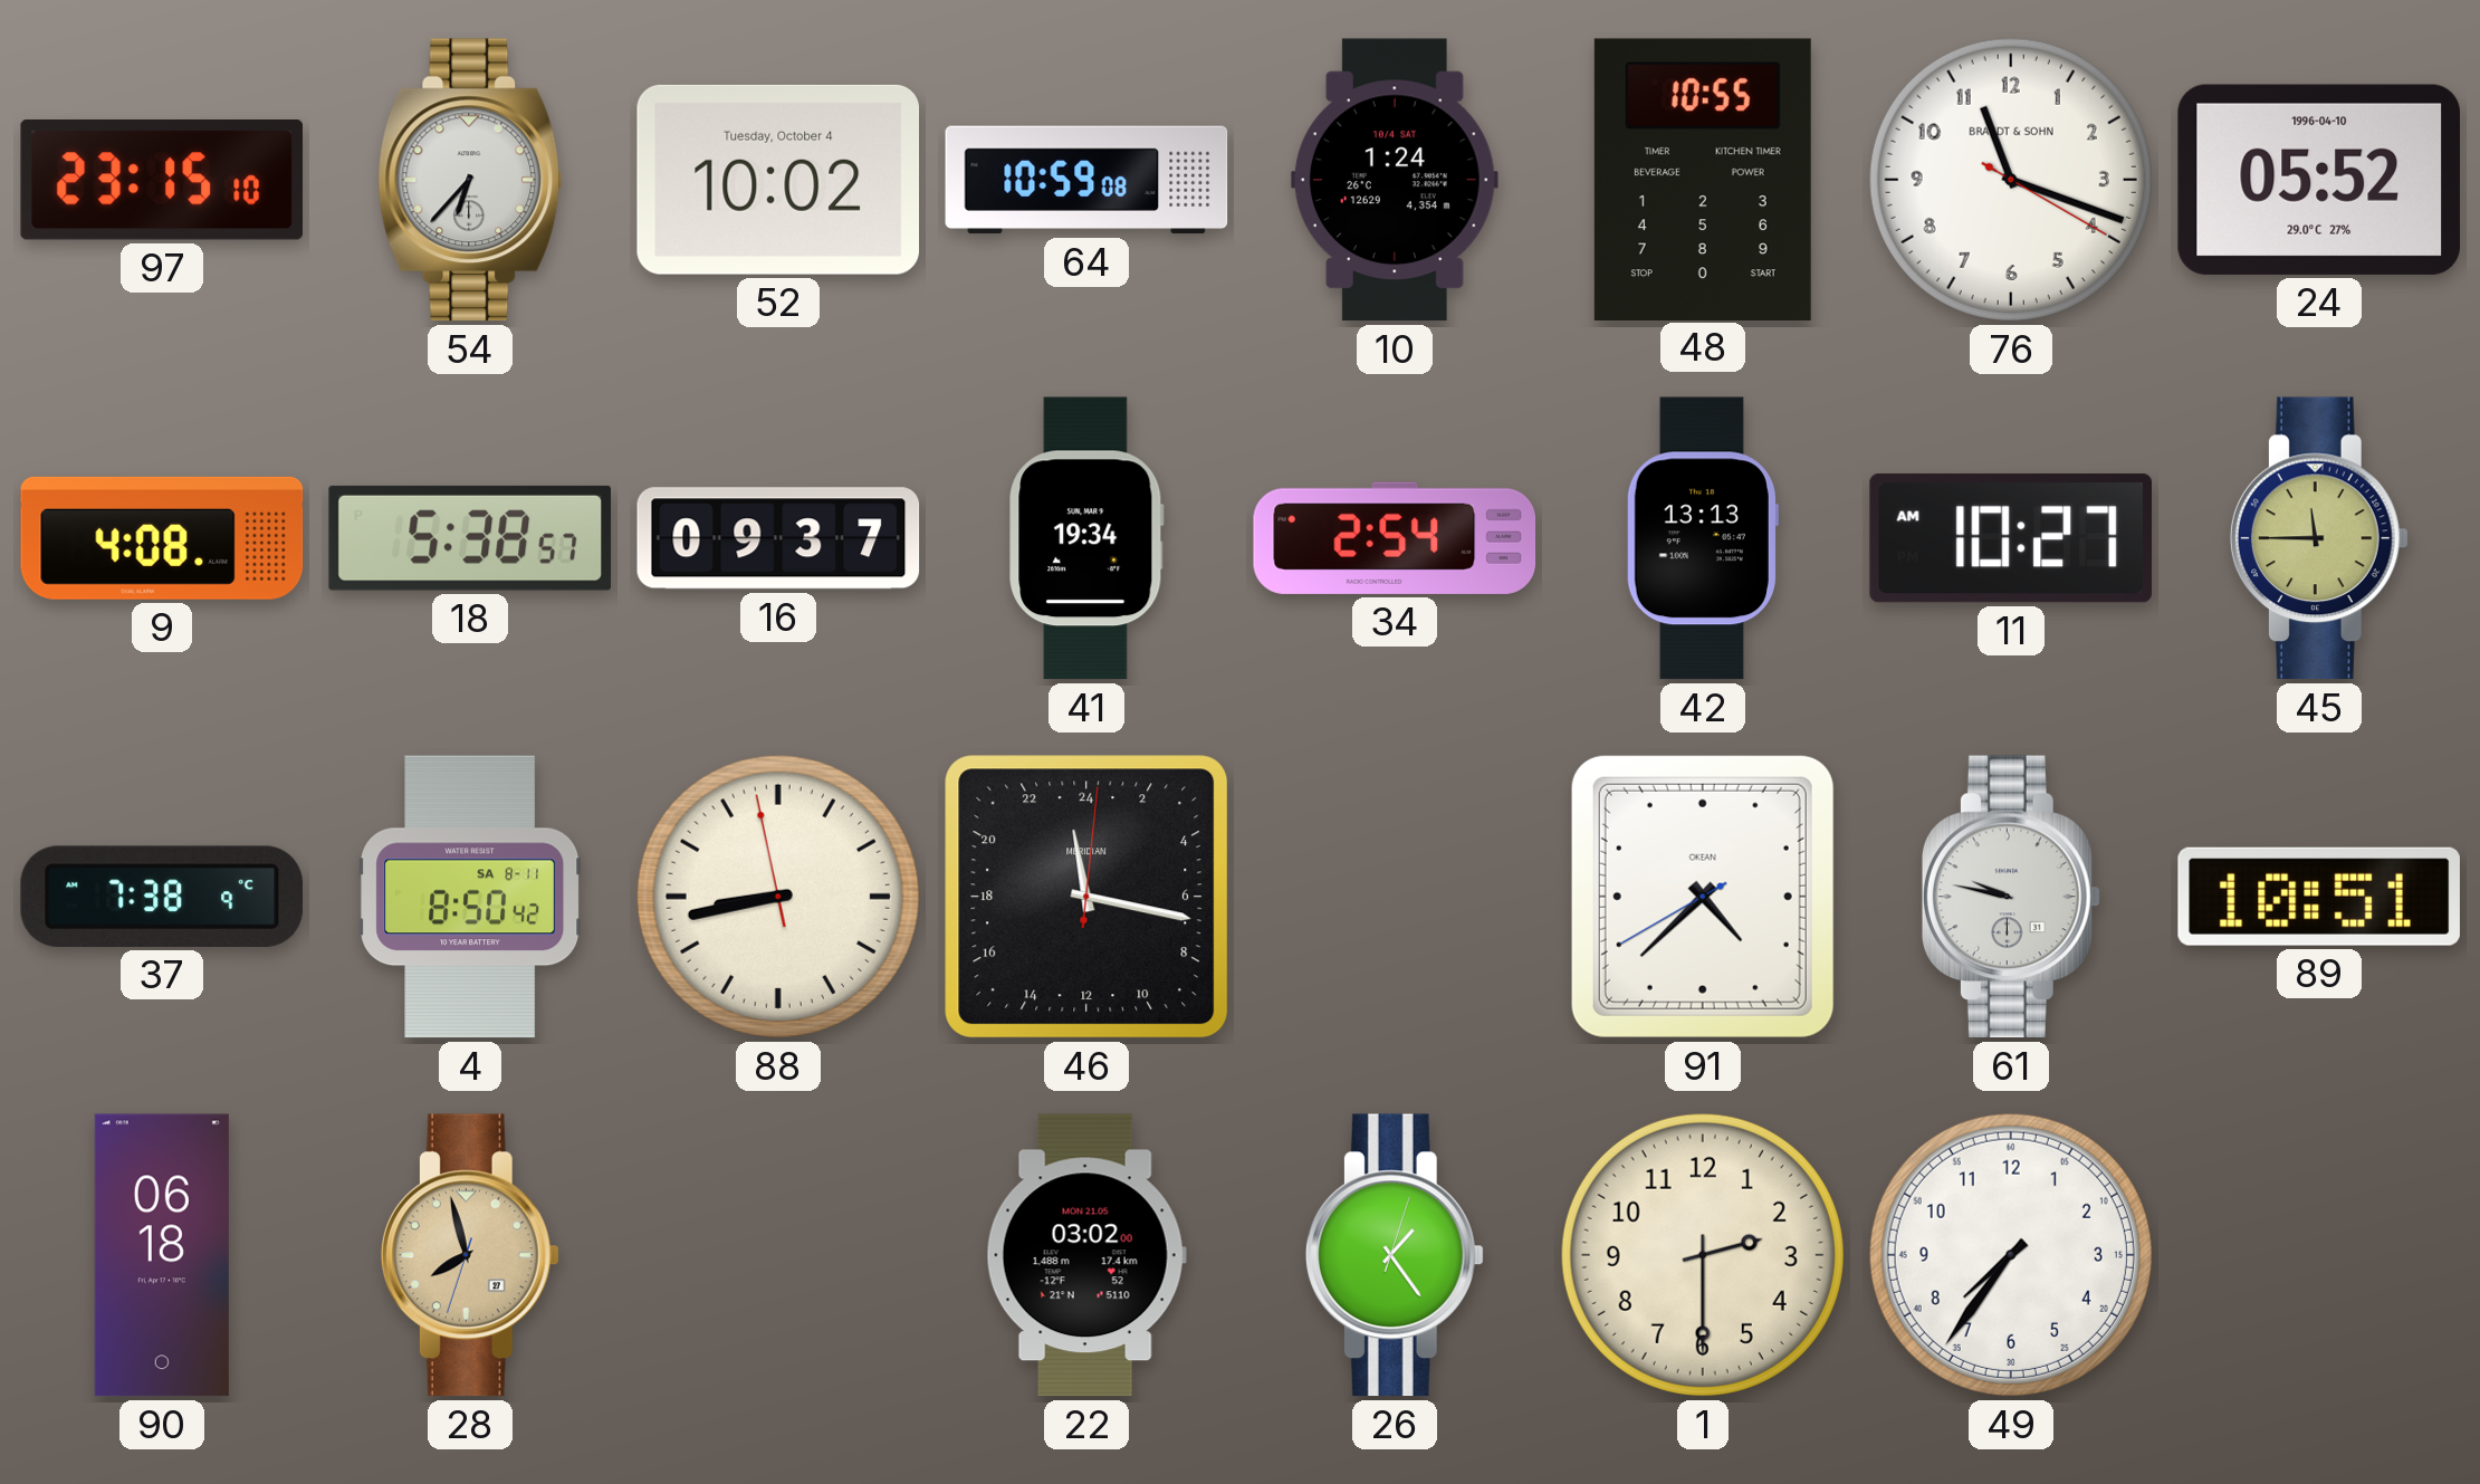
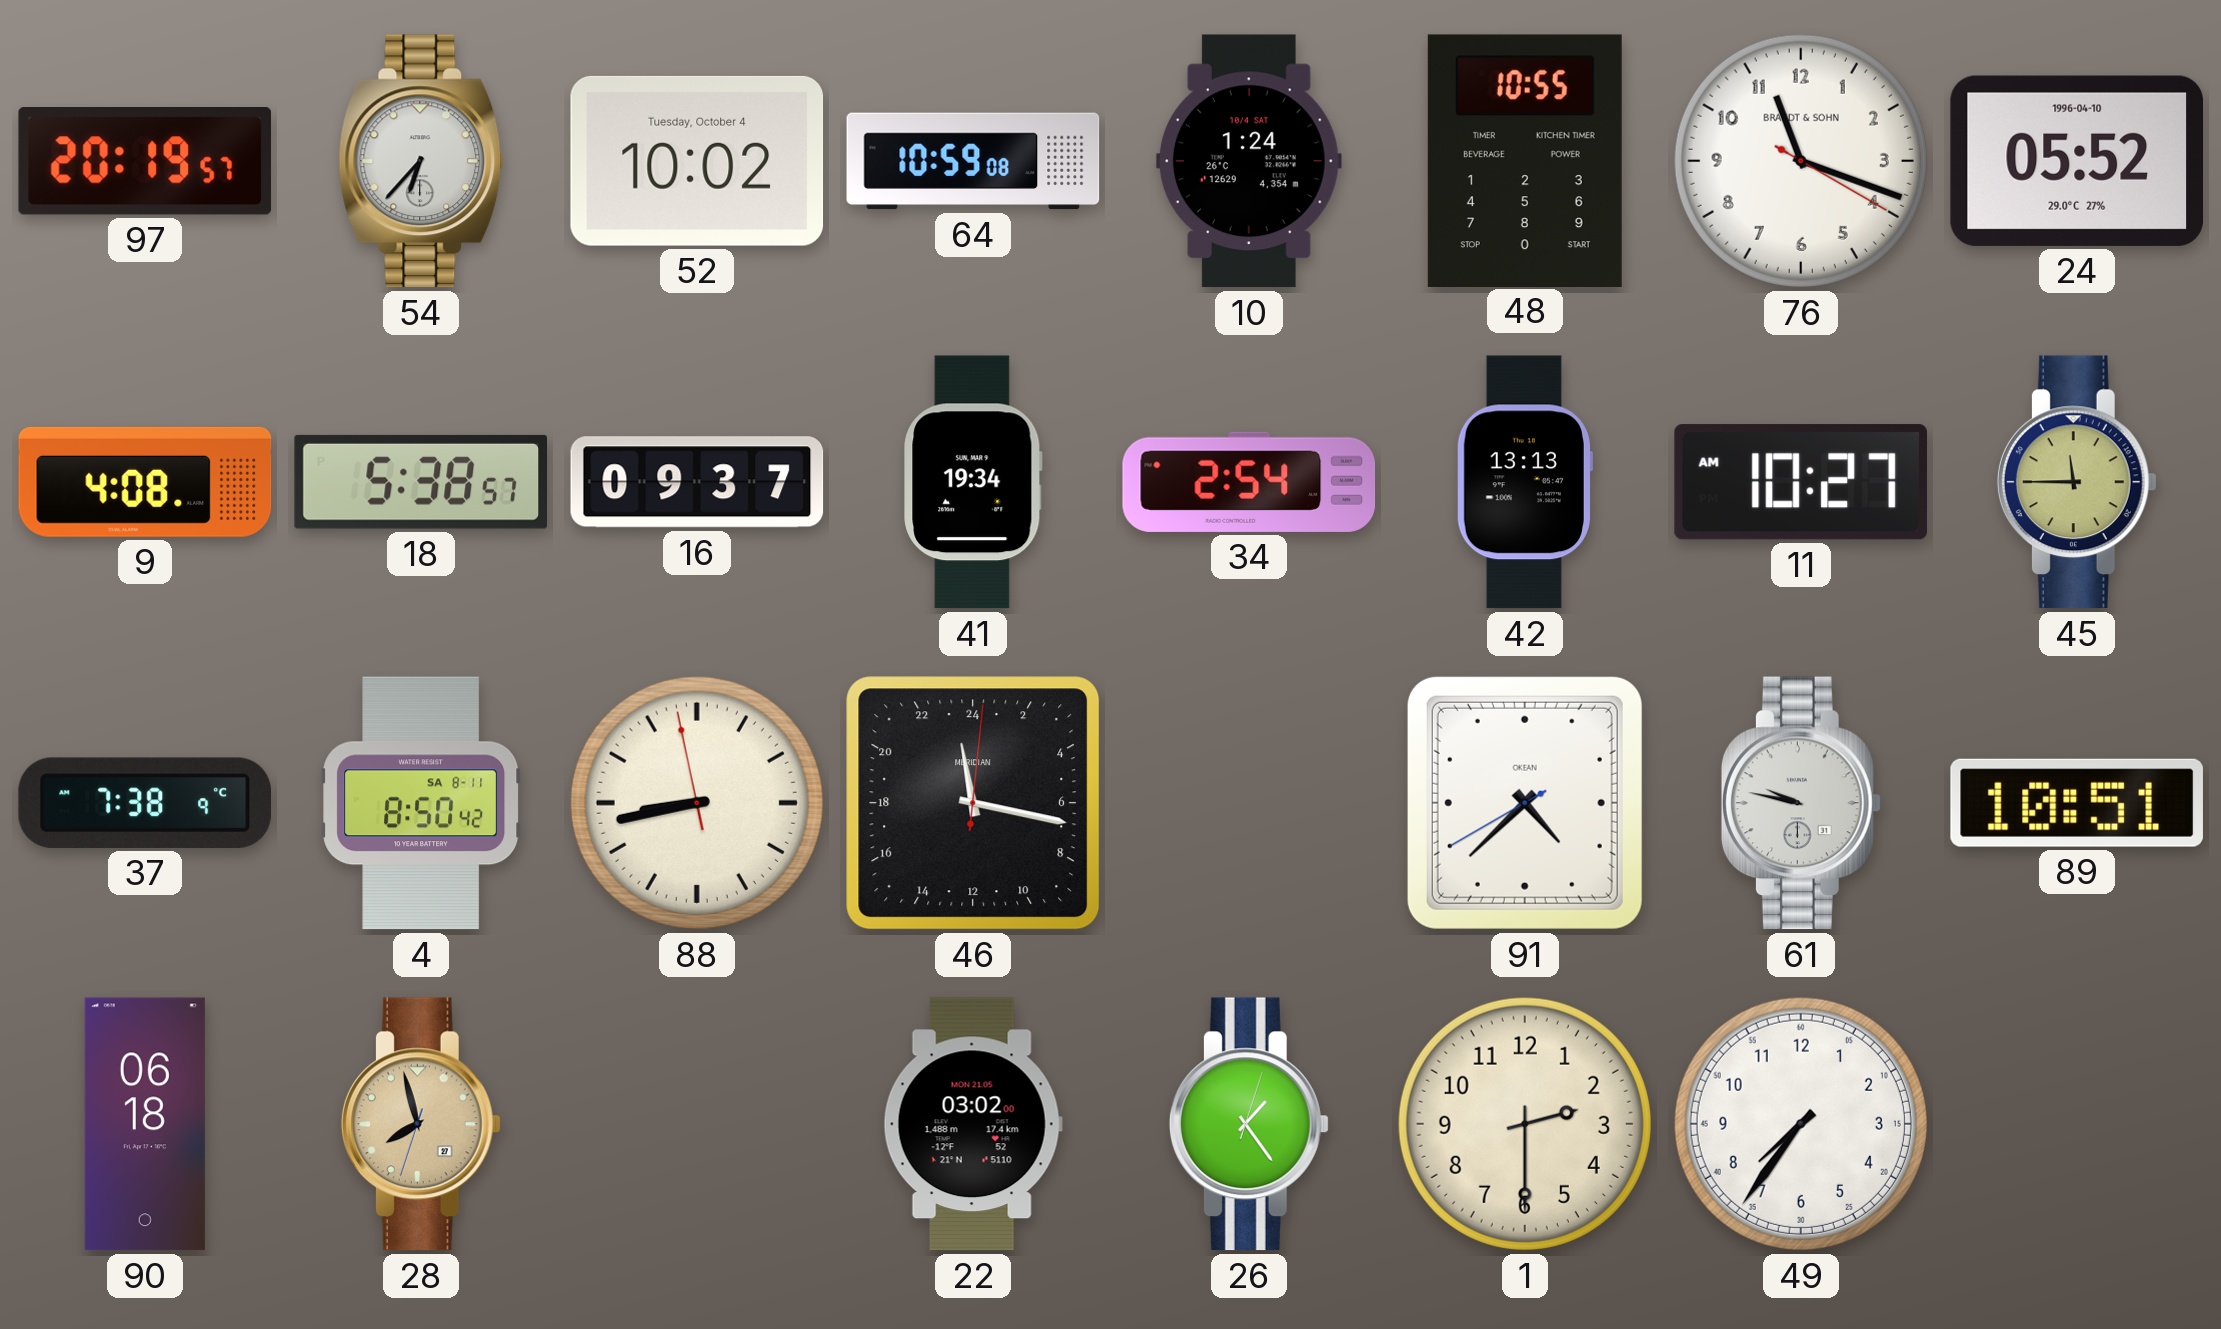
97: 23:15 -> 20:19
